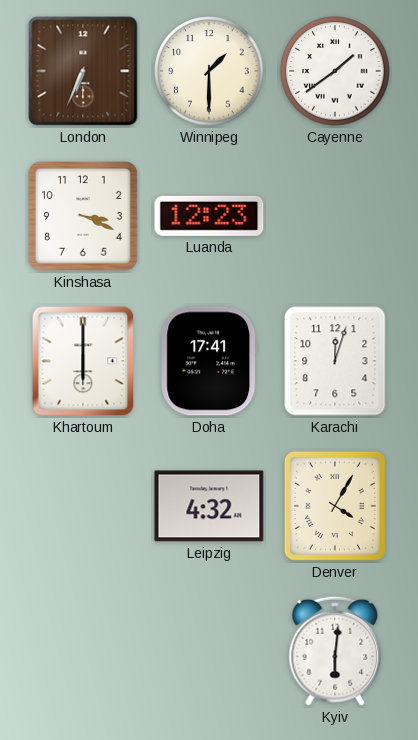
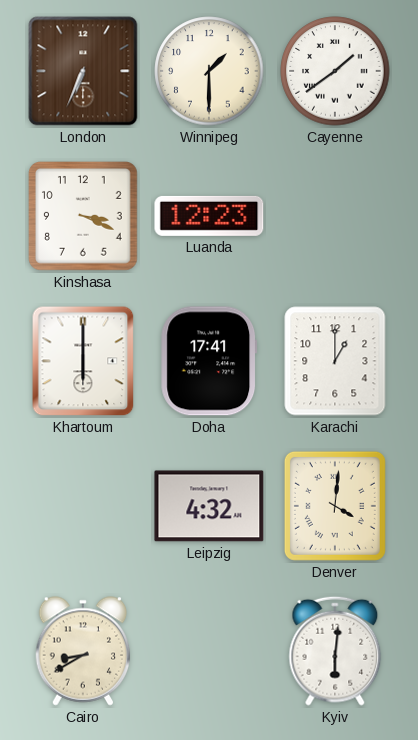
Karachi: 12:03 -> 1:00
Denver: 4:05 -> 4:01
Cairo: none -> 8:40
